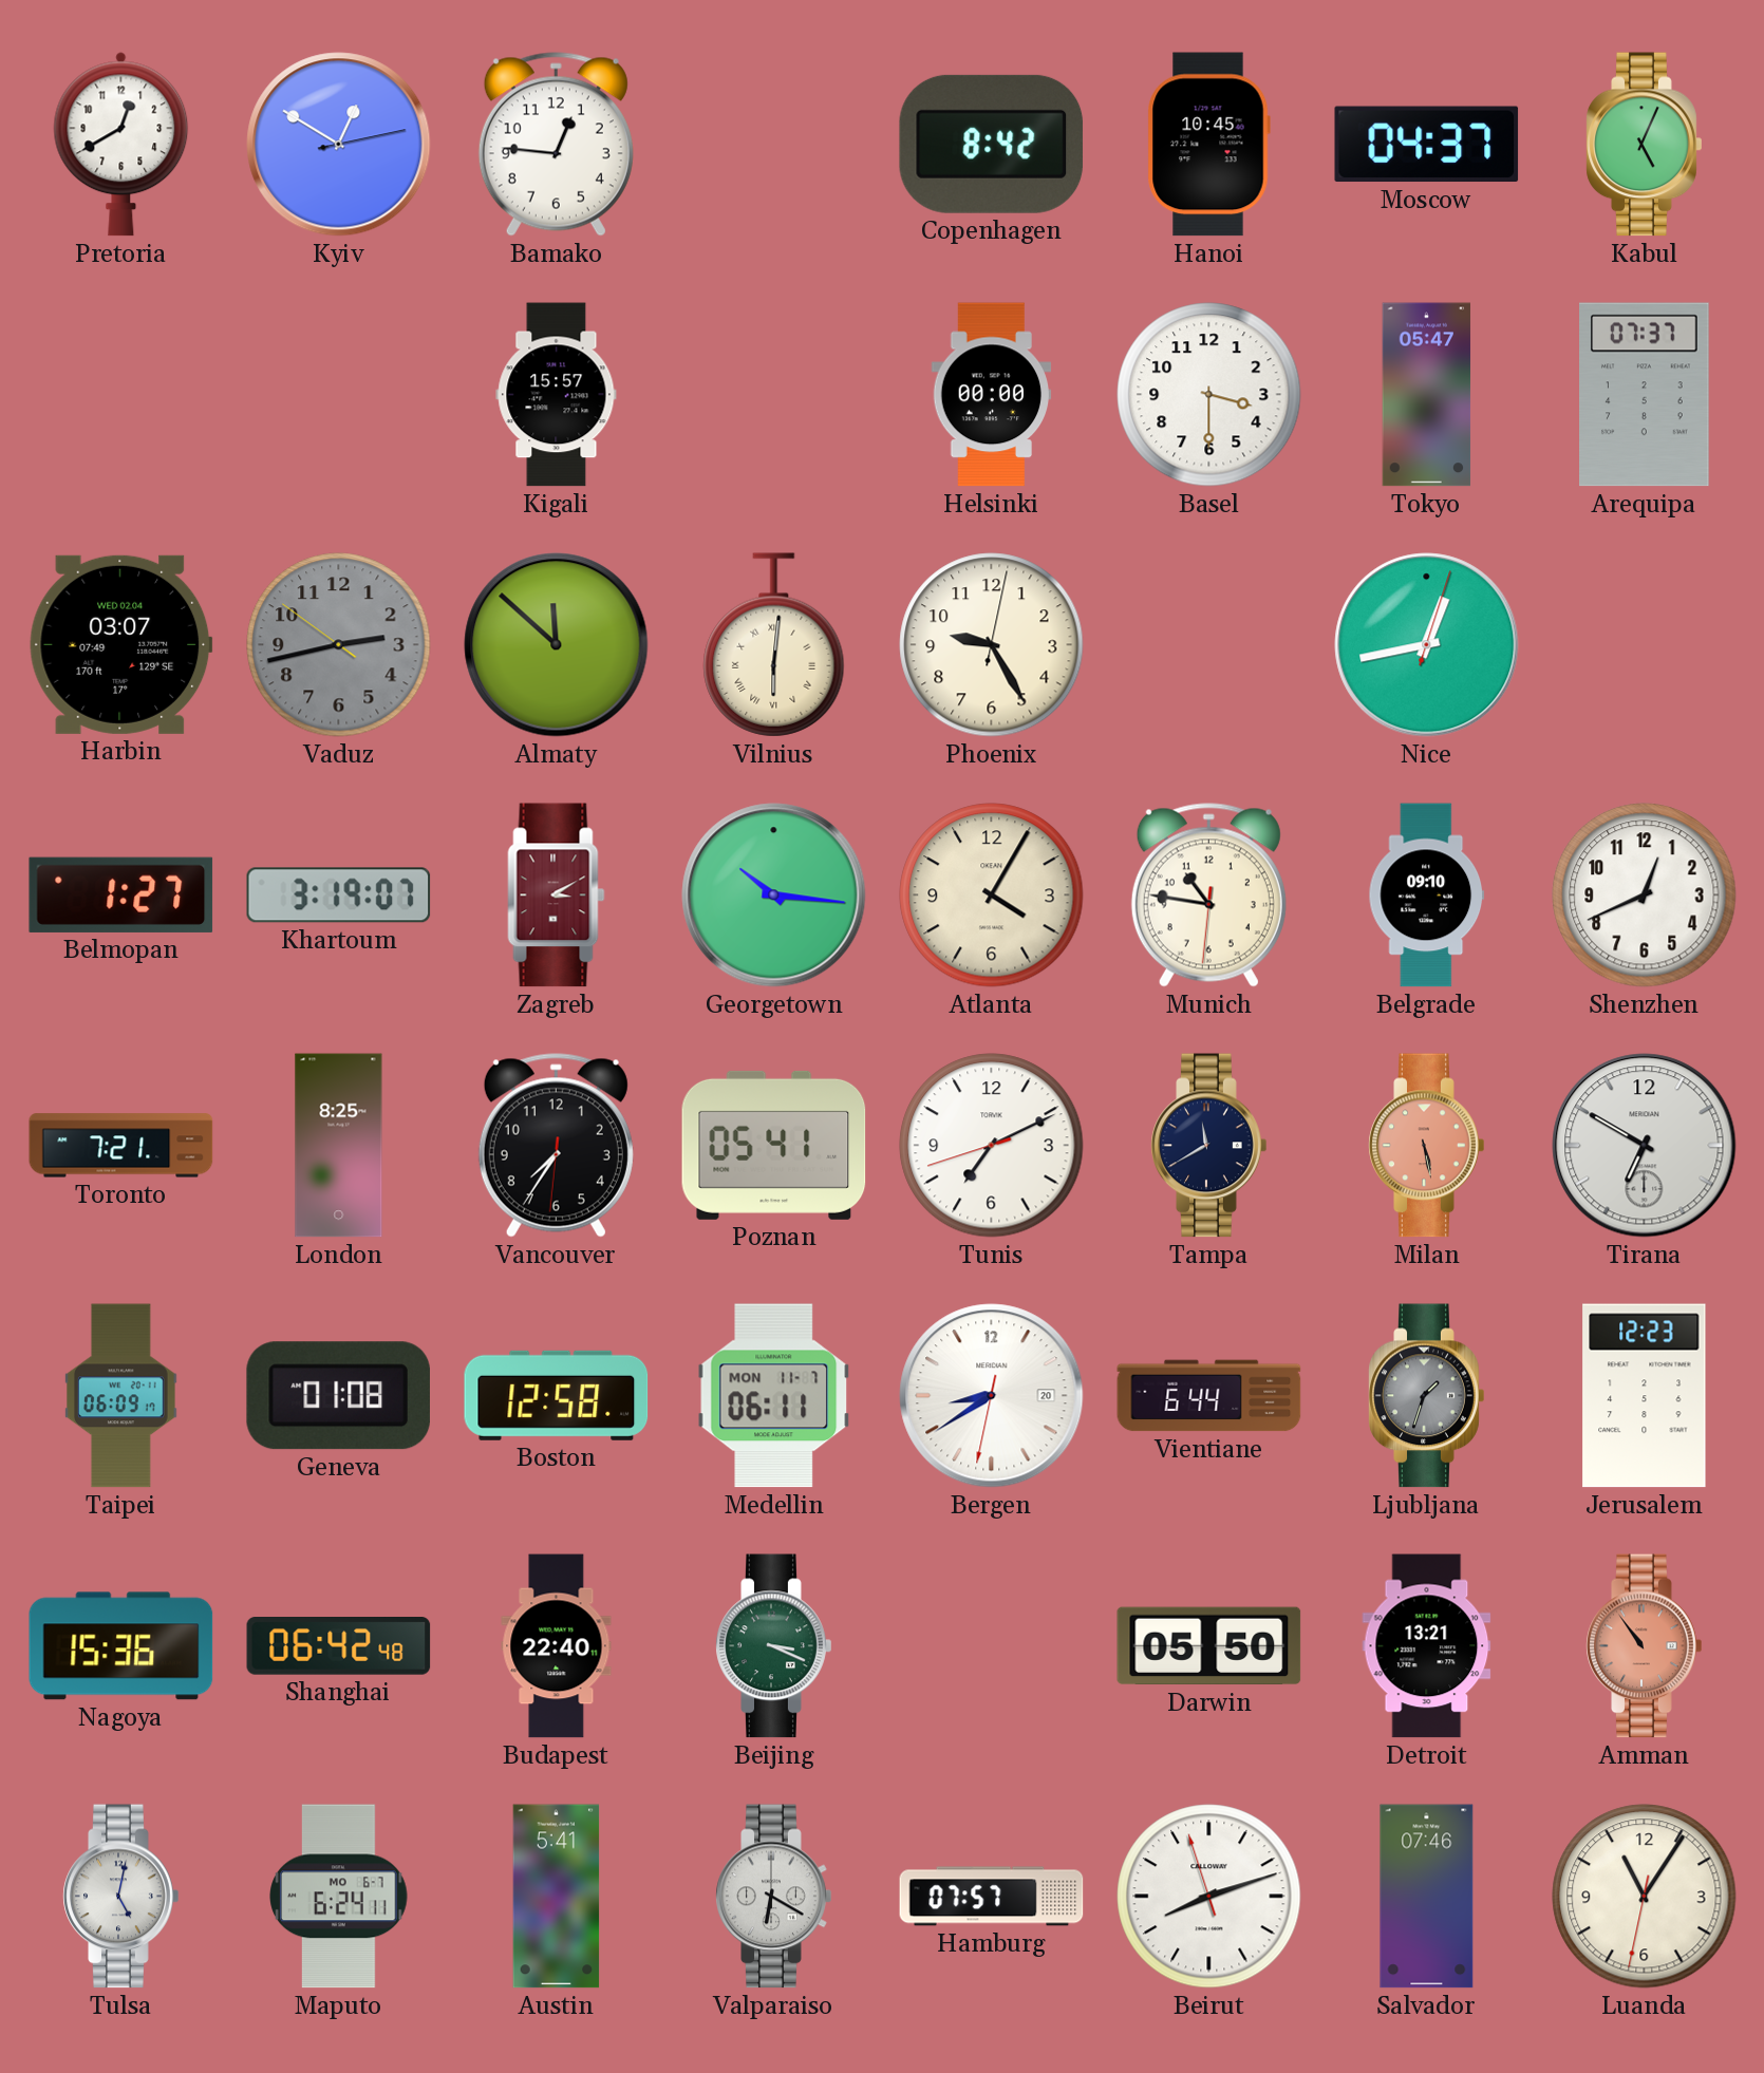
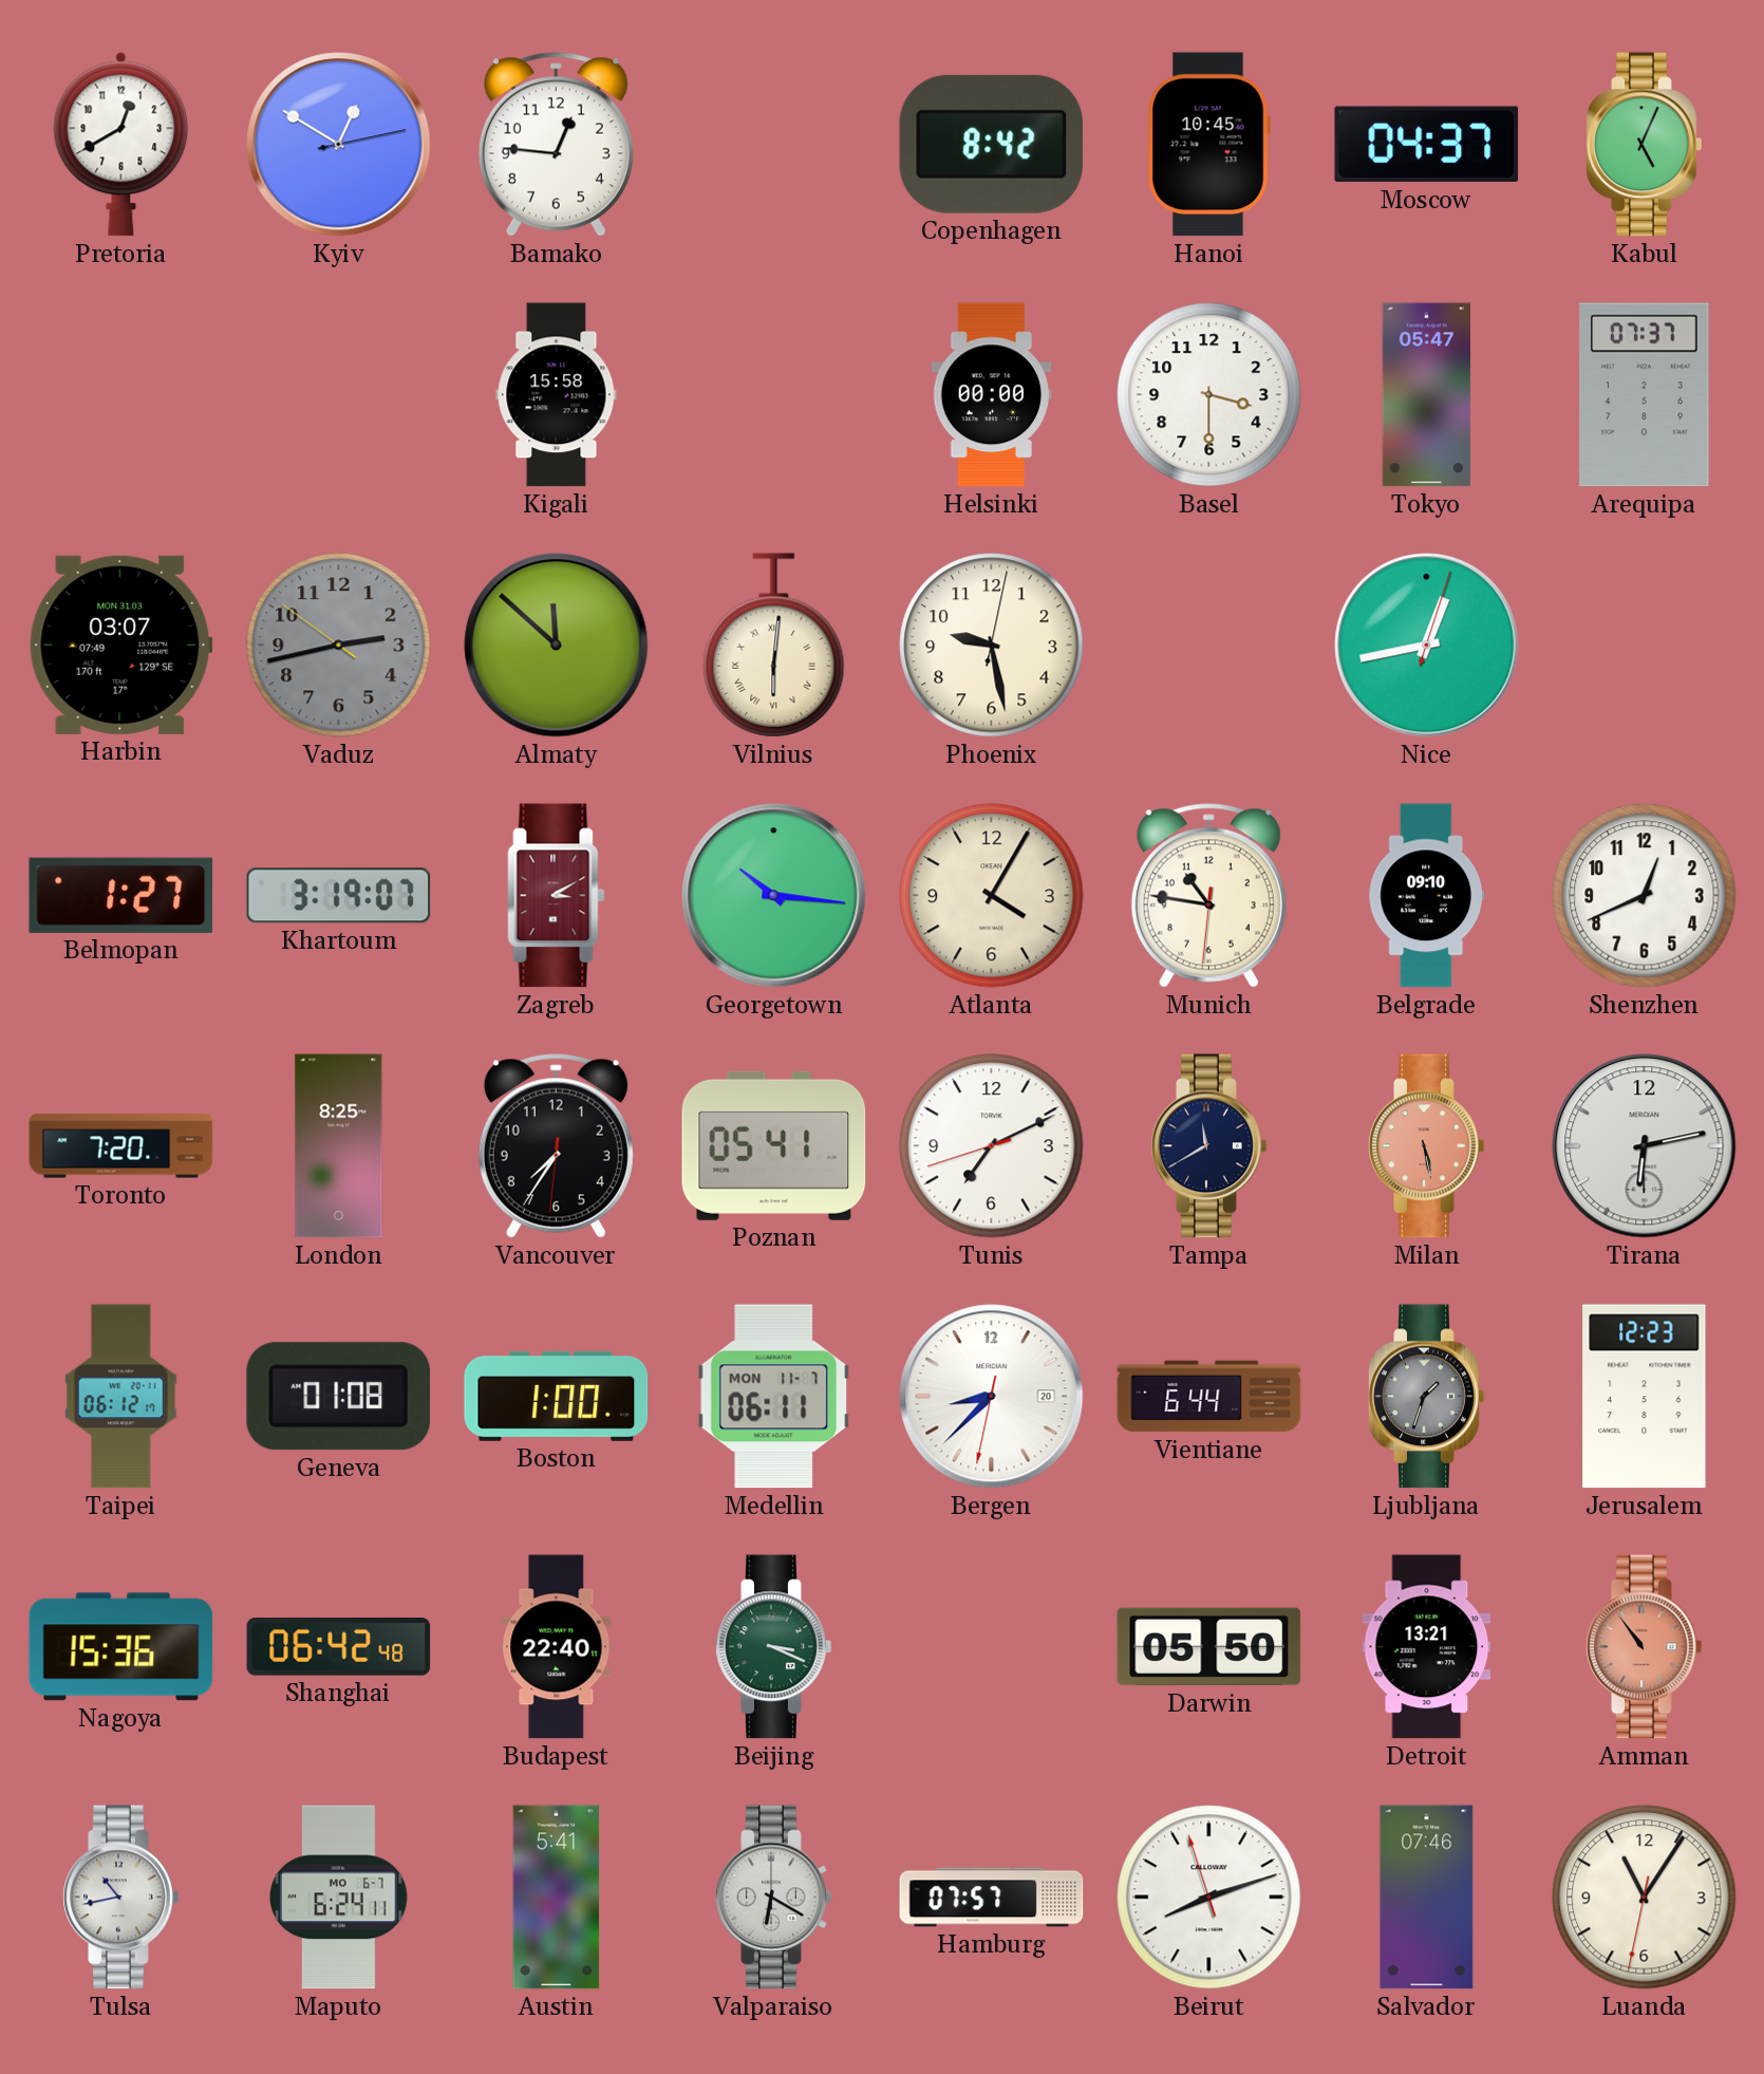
Kigali: 15:57 -> 15:58
Harbin date: WED 02.04 -> MON 31.03
Phoenix: 9:25 -> 9:28
Toronto: 7:21 -> 7:20
Tirana: 6:50 -> 6:13
Taipei: 06:09 -> 06:12
Boston: 12:58 -> 1:00
Bergen: 8:39 -> 8:37
Tulsa: 5:02 -> 10:43
